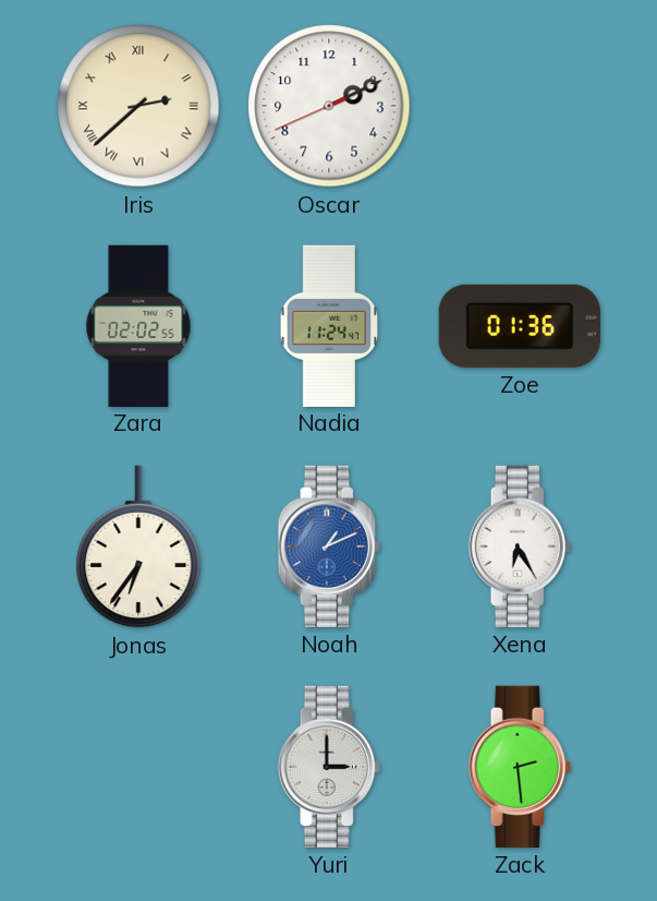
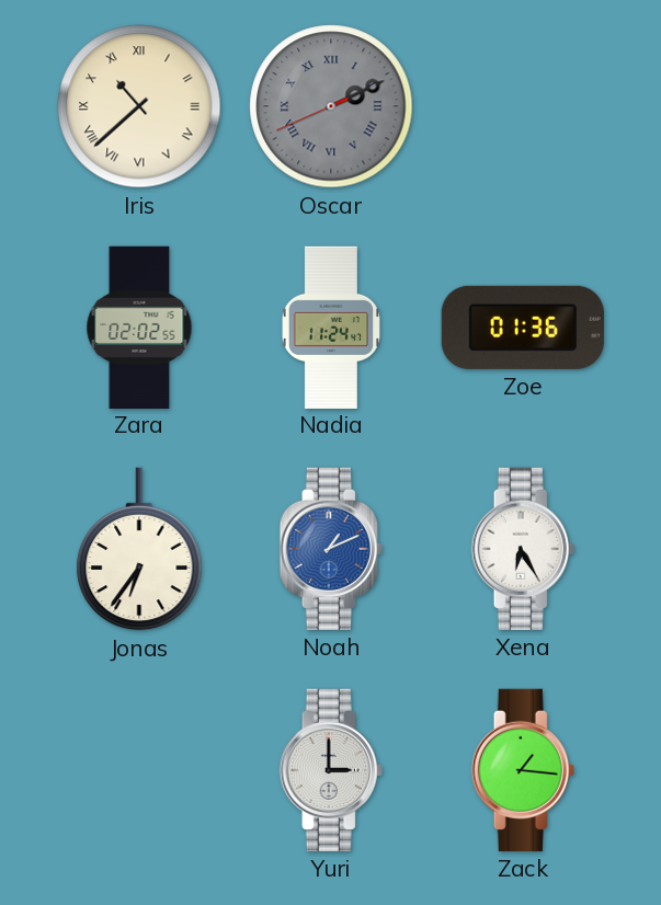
Iris: 2:38 -> 10:38
Oscar dial: white -> grey
Oscar numerals: Arabic -> Roman
Zack: 2:29 -> 1:16
